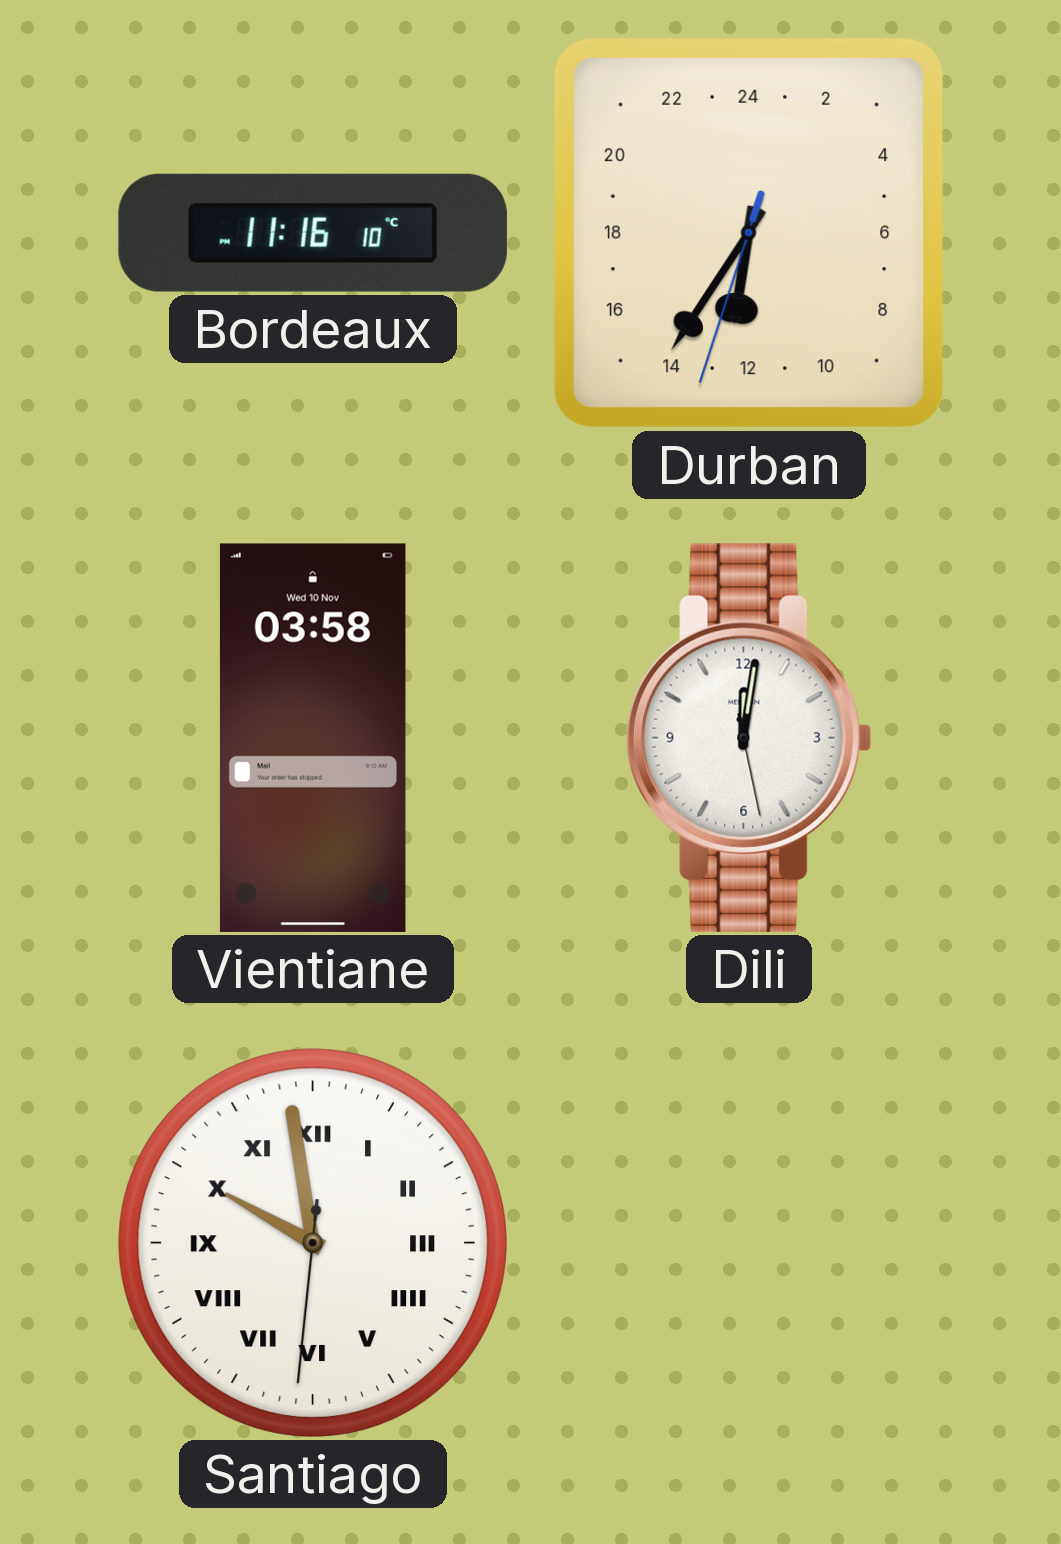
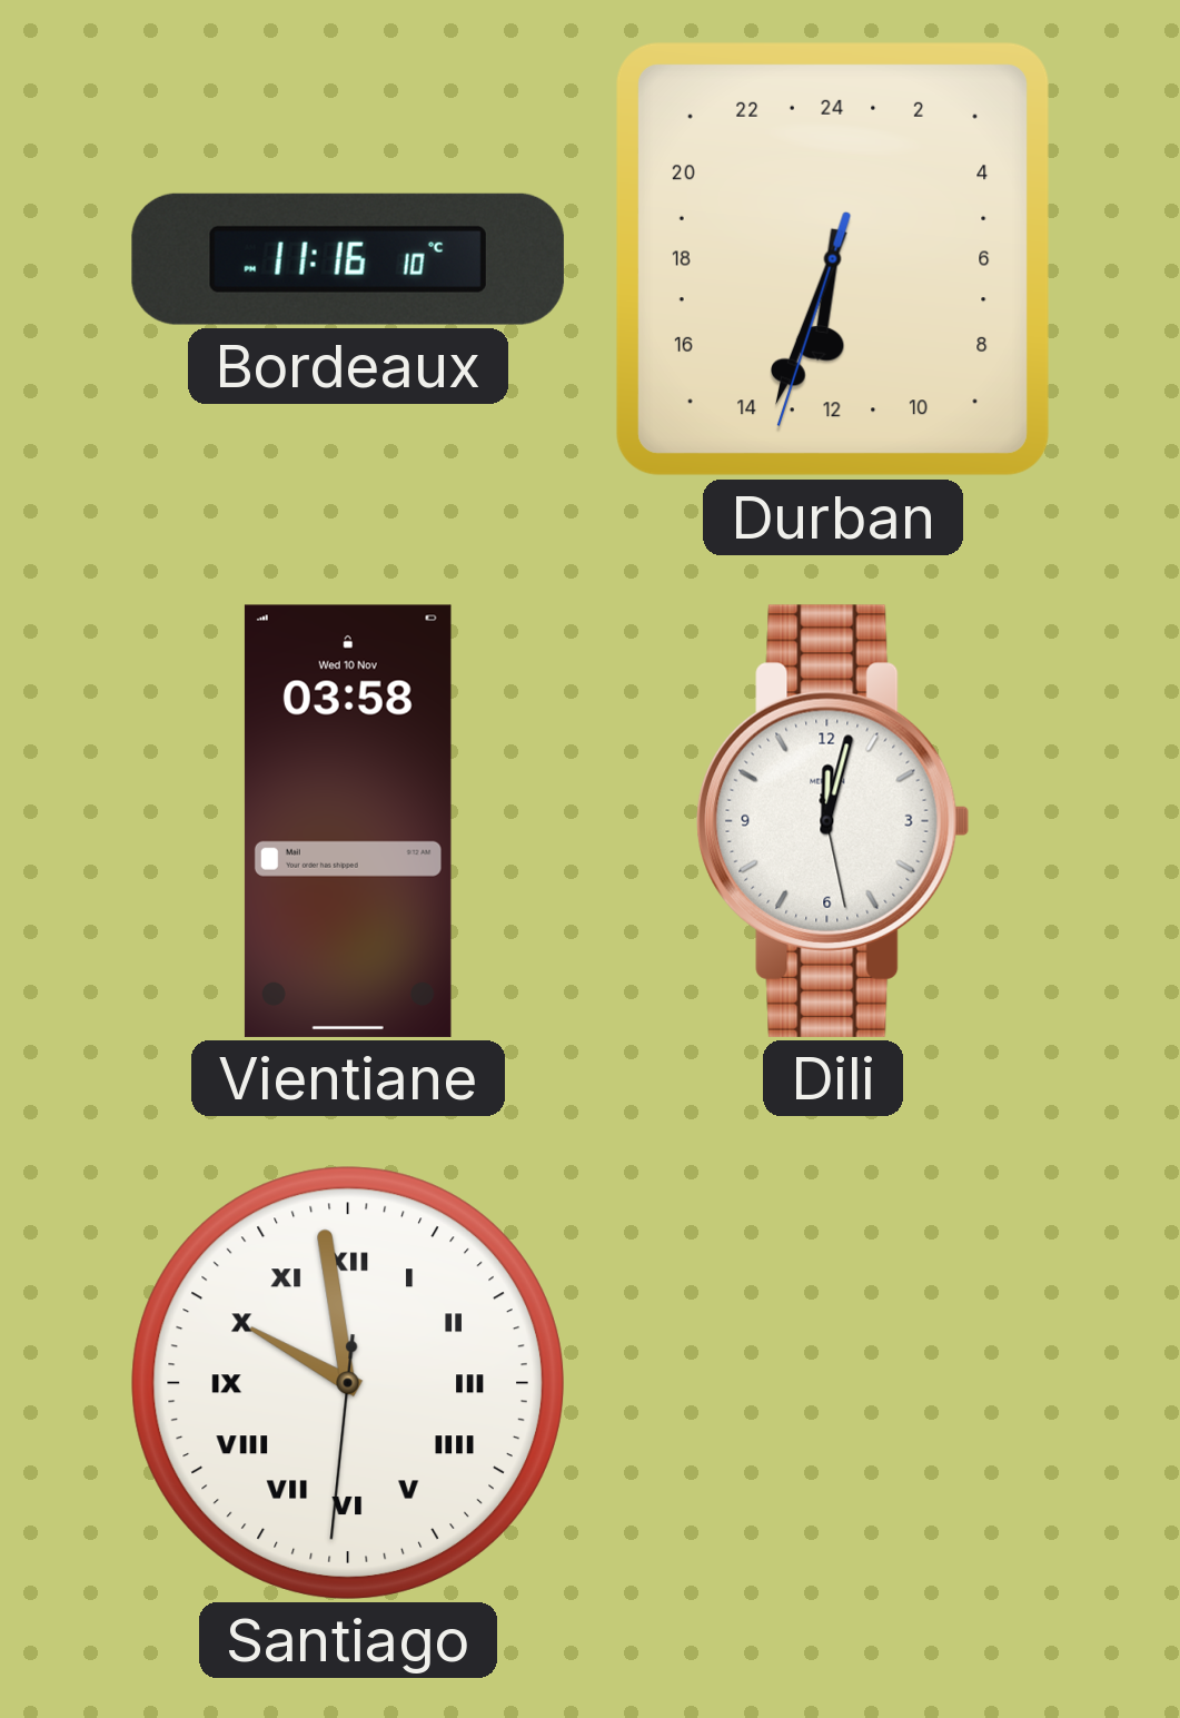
Durban: 12:35 -> 12:33
Dili: 12:01 -> 12:02
